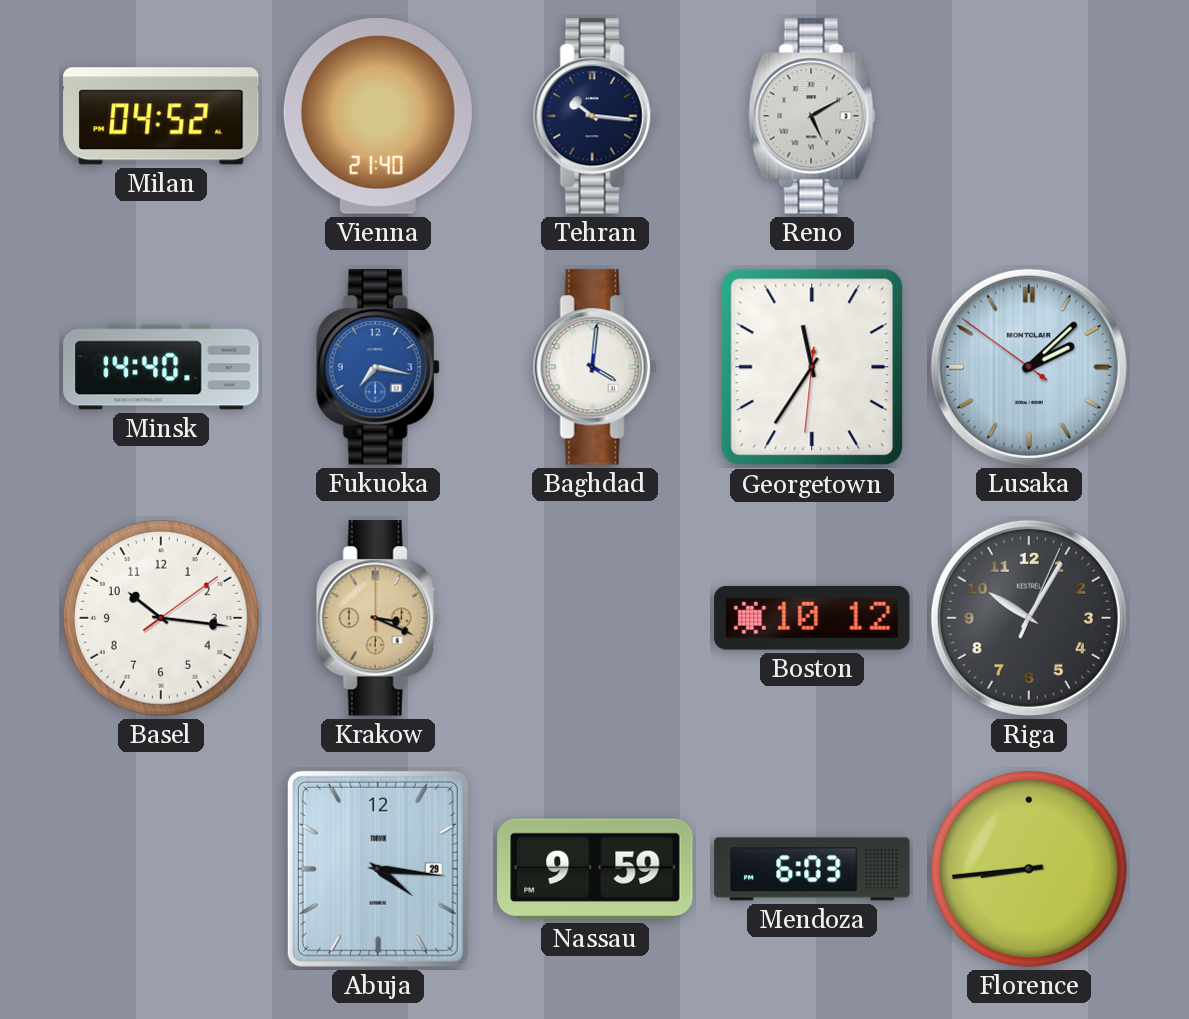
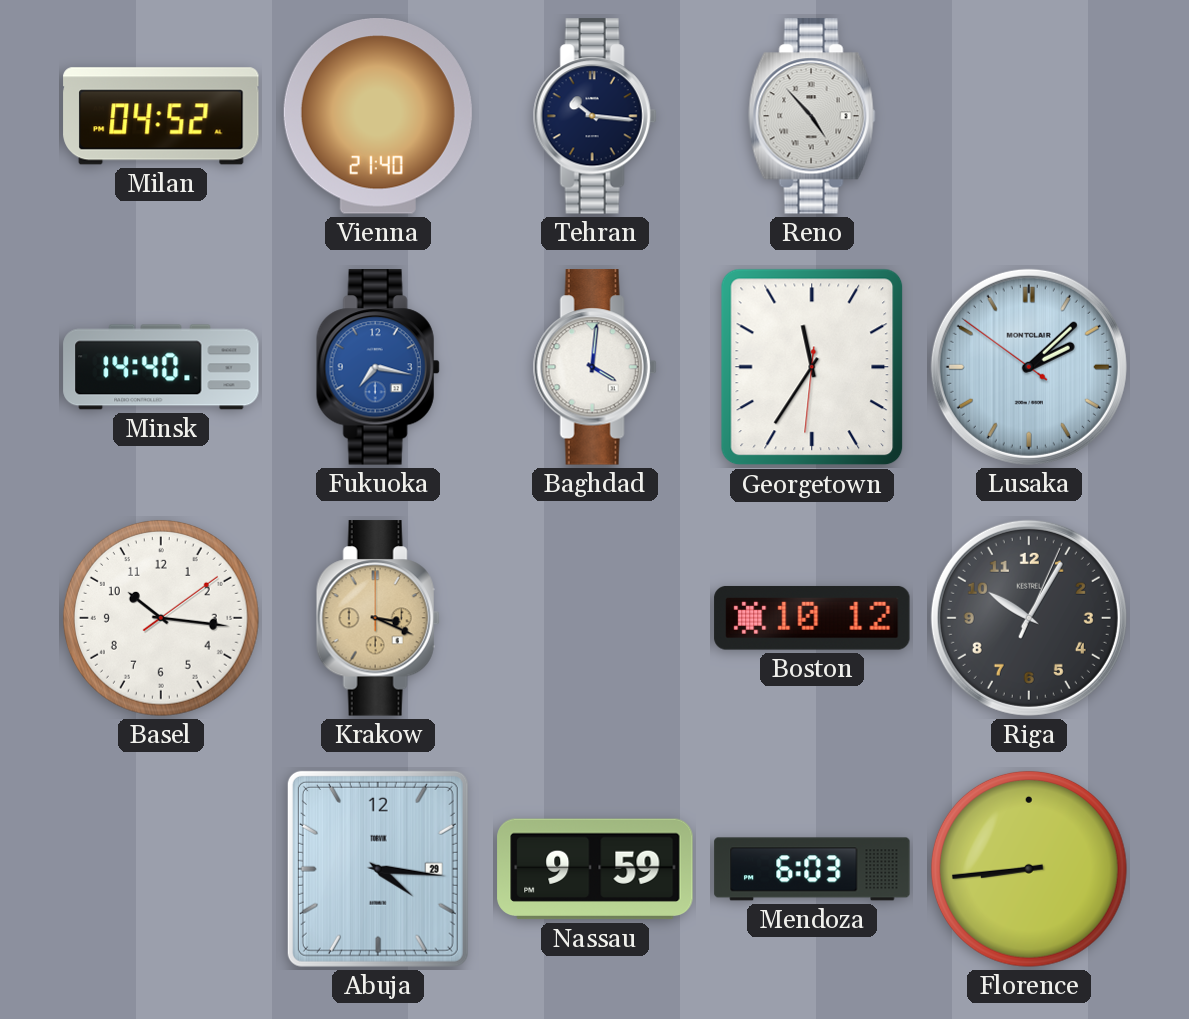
Reno: 5:10 -> 4:53
